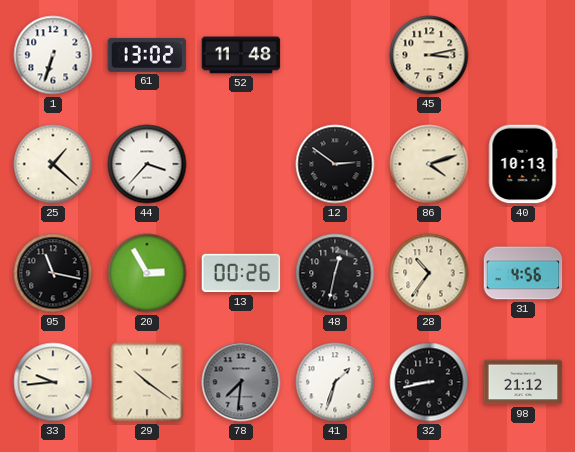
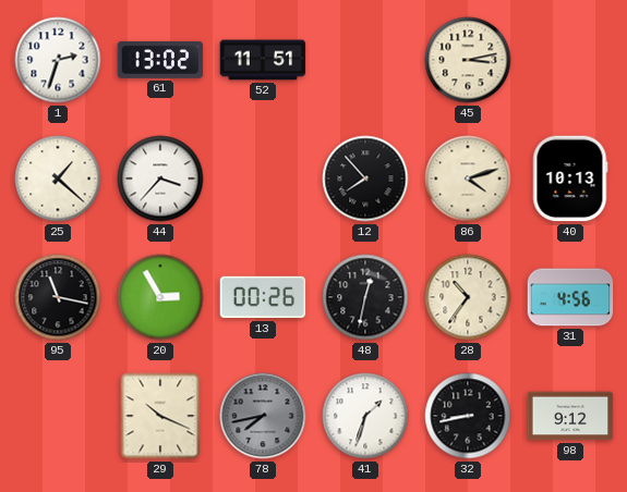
1: 6:33 -> 2:33
52: 11:48 -> 11:51
12: 2:51 -> 7:53
33: 9:44 -> none
29: 10:21 -> 10:19
78: 7:31 -> 7:43
98: 21:12 -> 9:12
